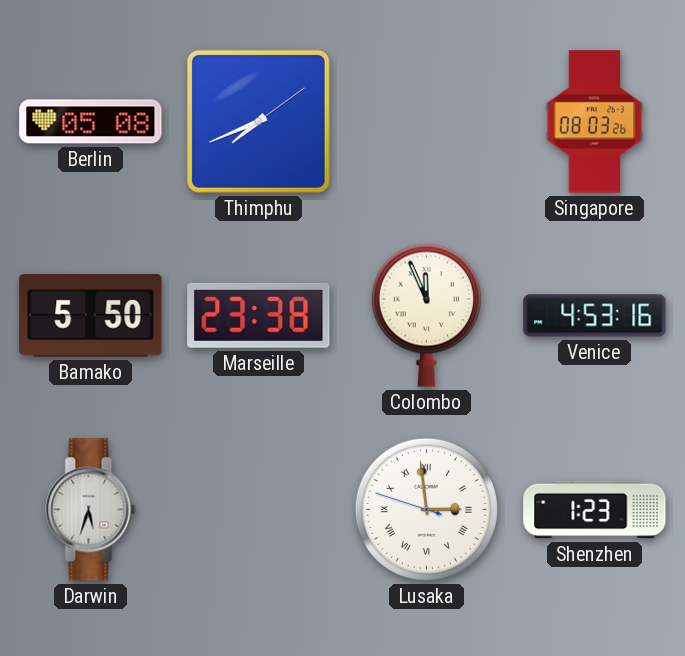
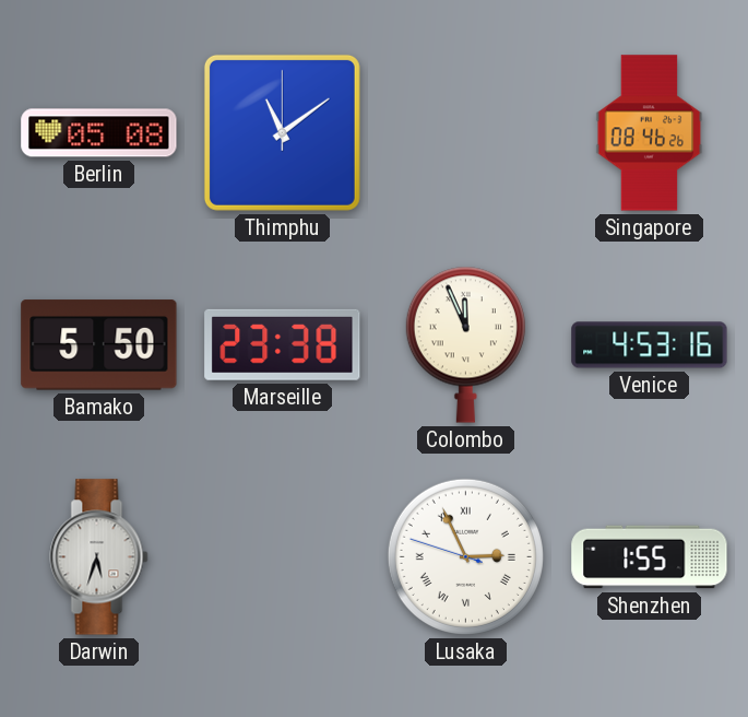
Thimphu: 7:41 -> 11:09
Singapore: 08:03 -> 08:46
Lusaka: 2:58 -> 2:55
Shenzhen: 1:23 -> 1:55
